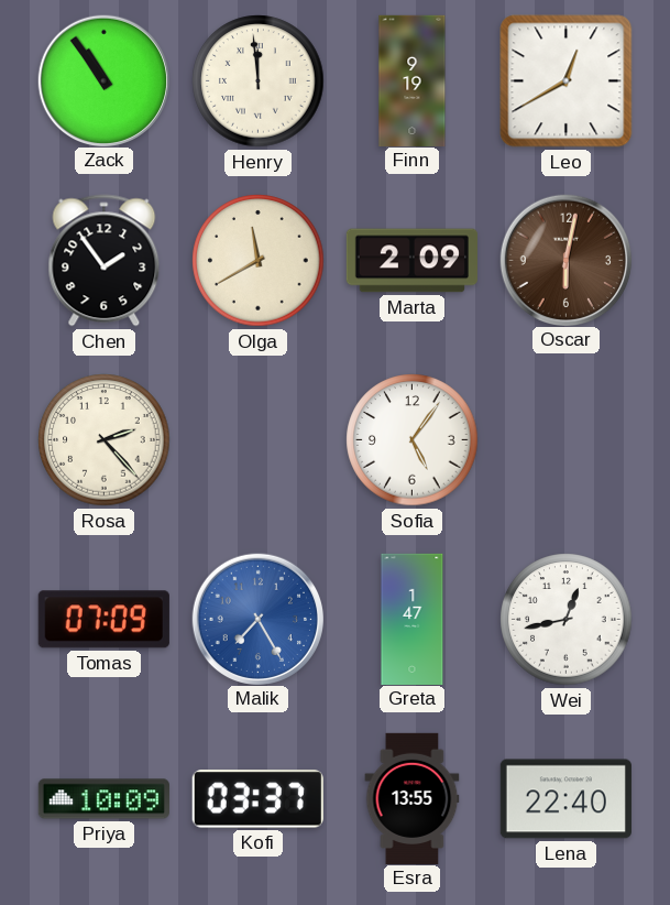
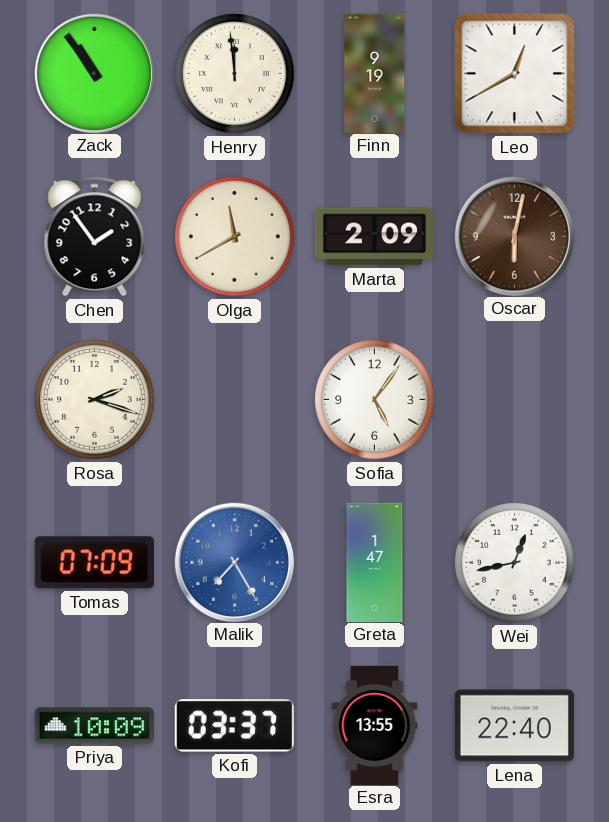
Rosa: 2:23 -> 2:18
